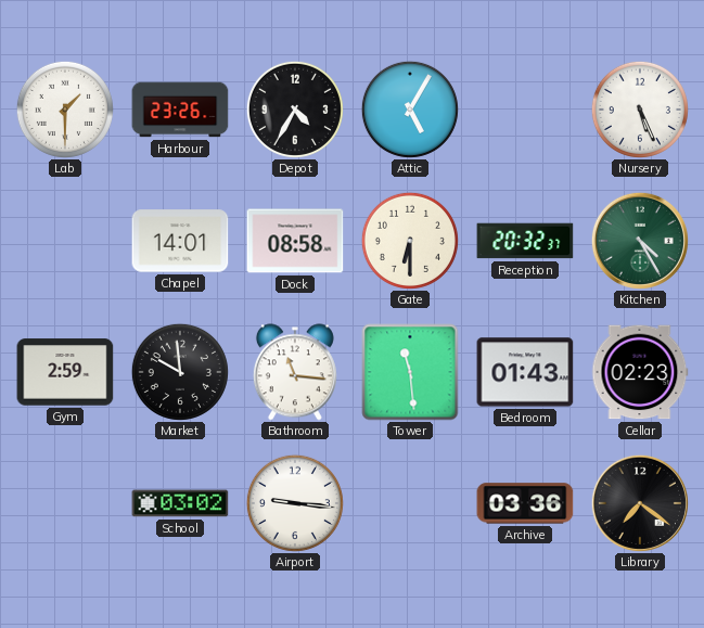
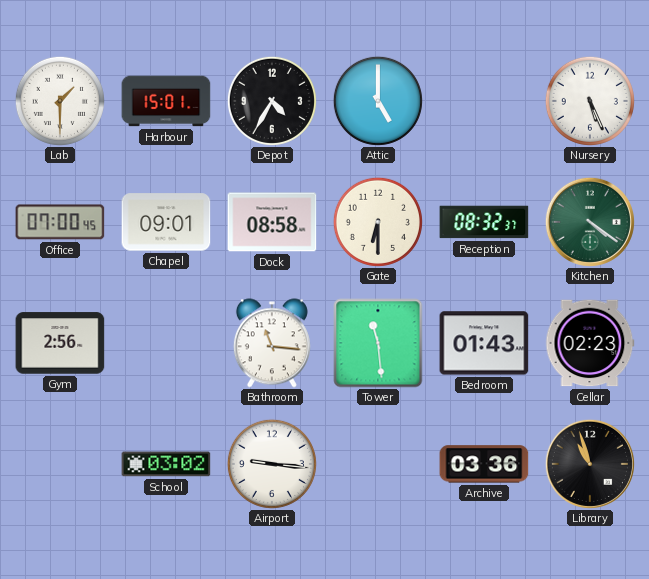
Harbour: 23:26 -> 15:01
Attic: 5:05 -> 5:00
Office: none -> 07:00
Chapel: 14:01 -> 09:01
Reception: 20:32 -> 08:32
Kitchen: 4:25 -> 4:21
Gym: 2:59 -> 2:56
Market: 9:59 -> none
Library: 7:21 -> 10:57
